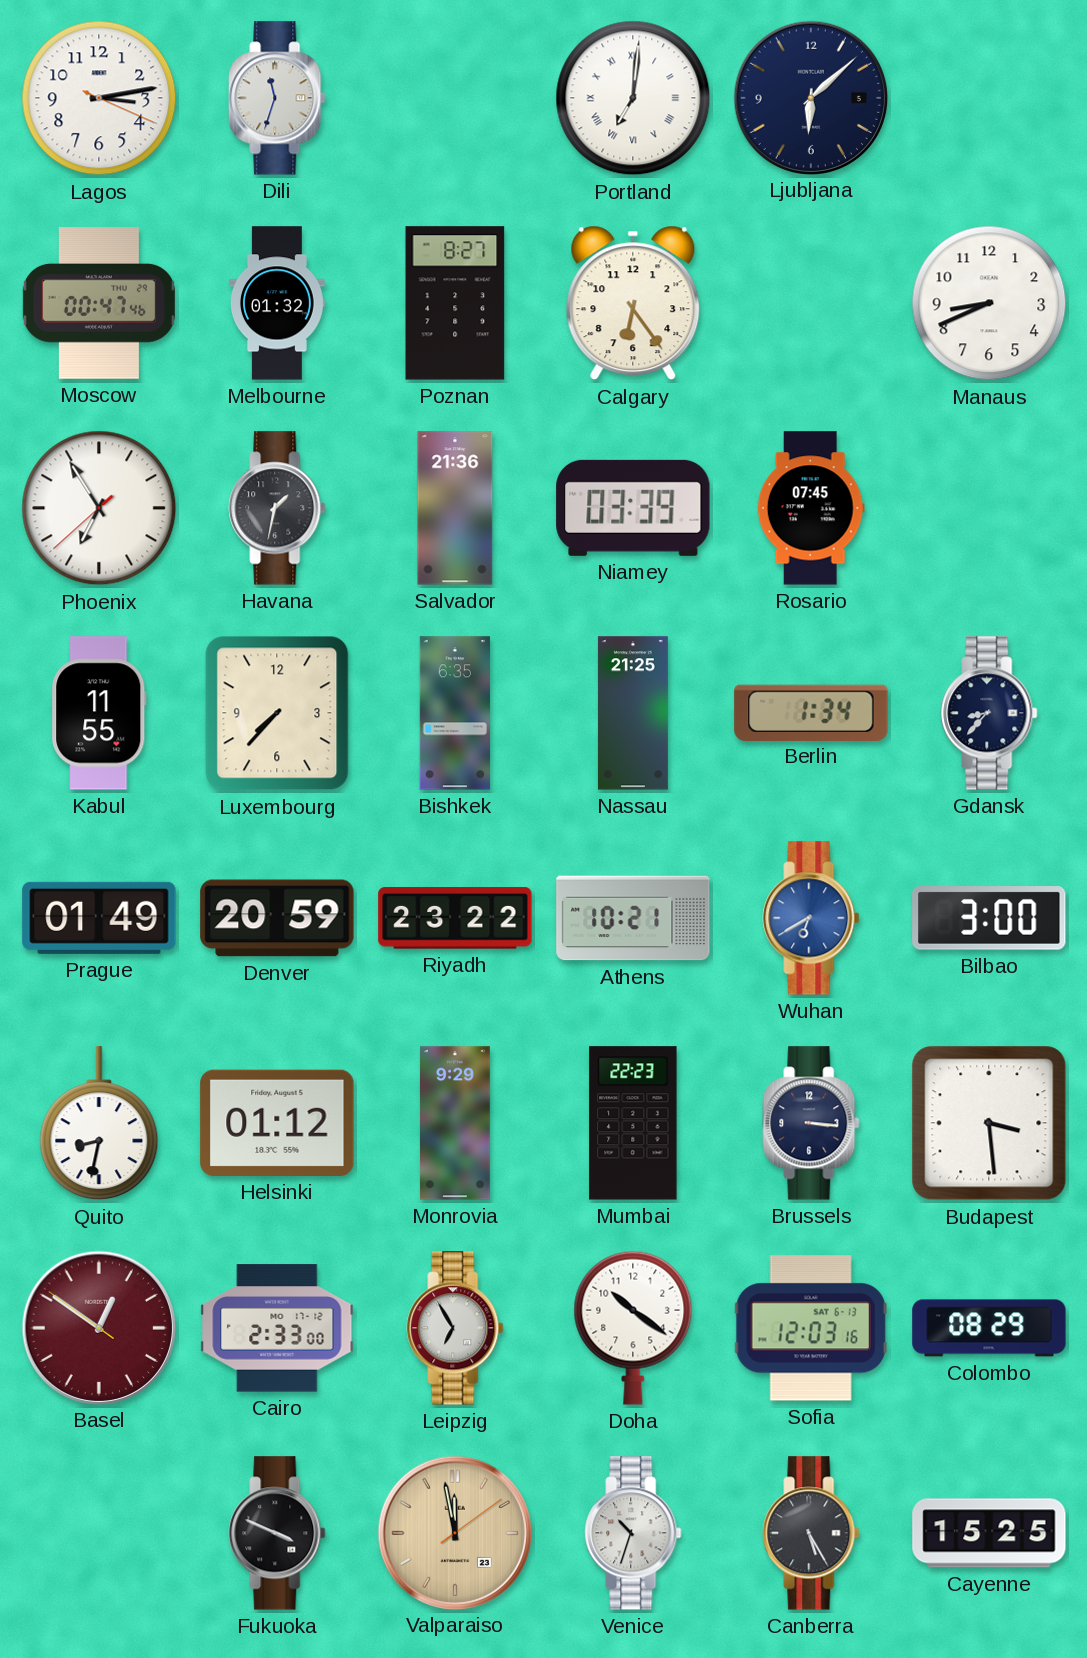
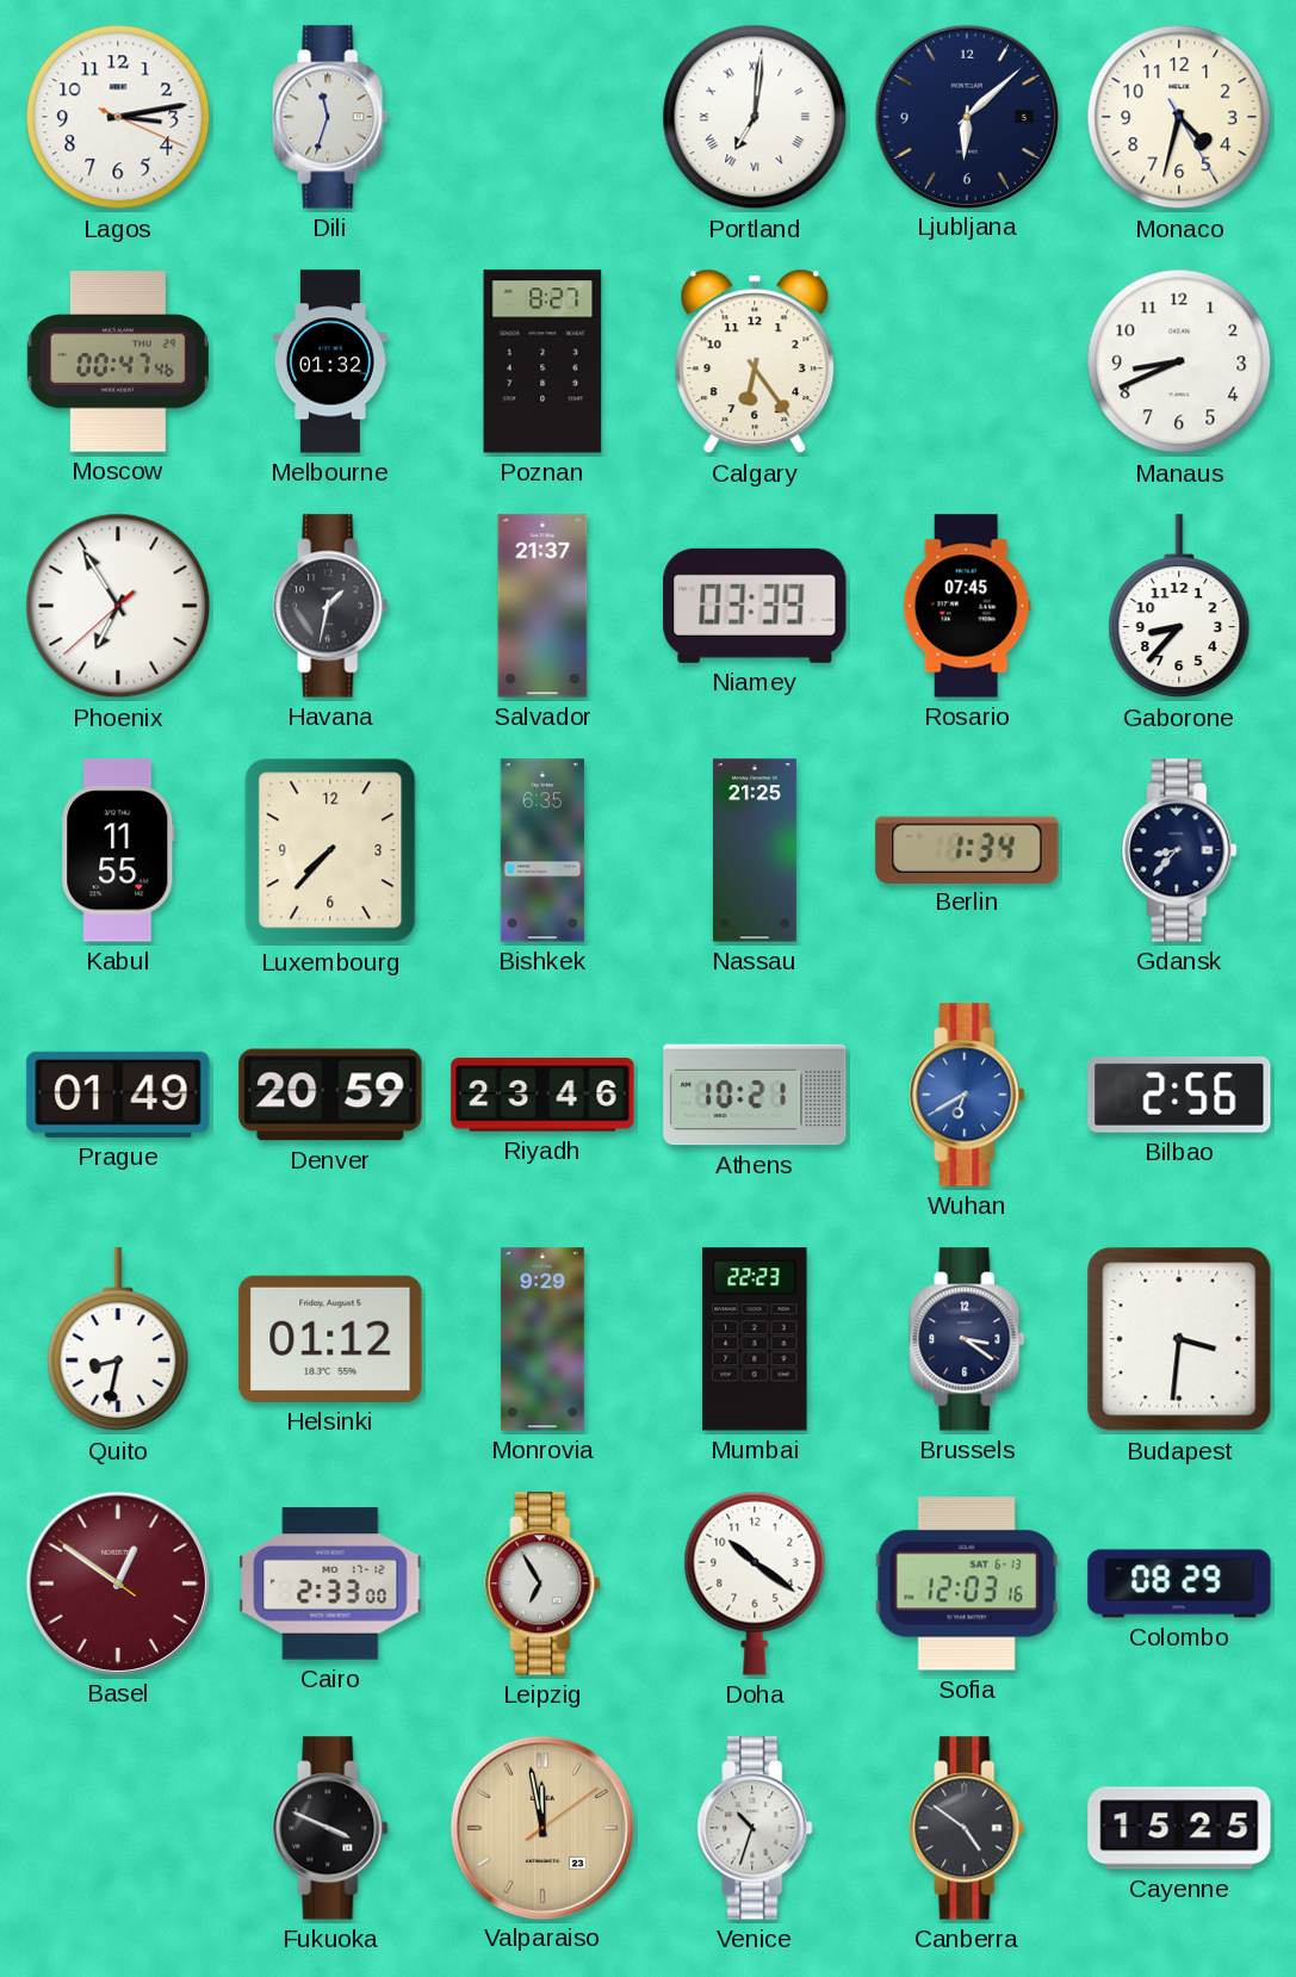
Monaco: none -> 4:32
Salvador: 21:36 -> 21:37
Gaborone: none -> 8:37
Riyadh: 23:22 -> 23:46
Bilbao: 3:00 -> 2:56
Brussels: 3:16 -> 3:21
Budapest: 3:29 -> 3:31
Canberra: 5:25 -> 4:51
